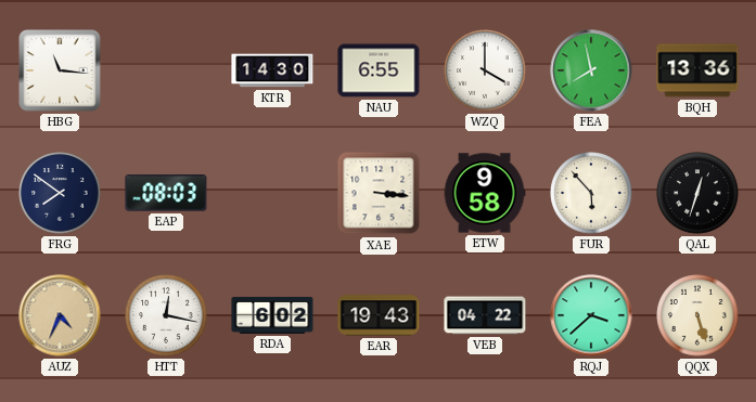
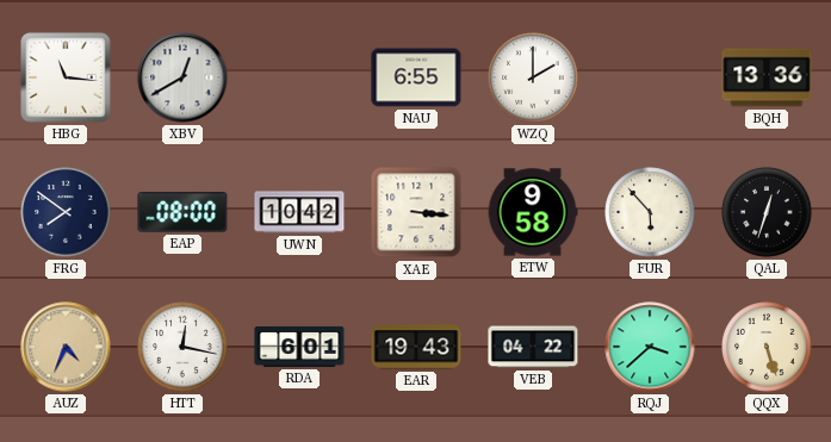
XBV: none -> 12:40
KTR: 14:30 -> none
WZQ: 4:00 -> 2:00
FEA: 7:58 -> none
EAP: 08:03 -> 08:00
UWN: none -> 10:42
RDA: 6:02 -> 6:01
